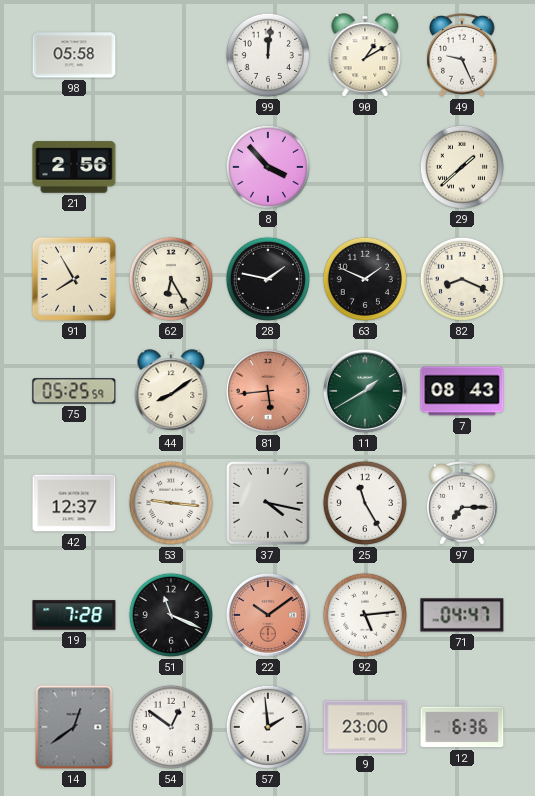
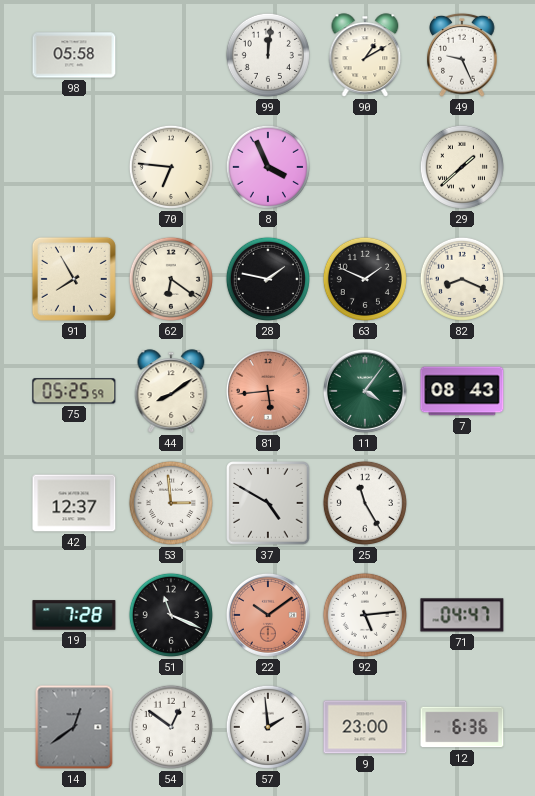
21: 2:56 -> none
70: none -> 6:46
8: 3:53 -> 3:56
62: 6:25 -> 6:21
11: 1:40 -> 4:06
53: 9:16 -> 2:59
37: 4:17 -> 4:50
97: 7:15 -> none
